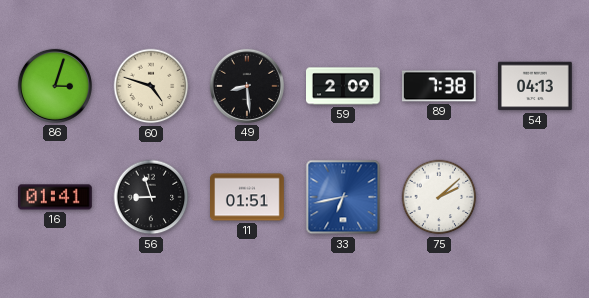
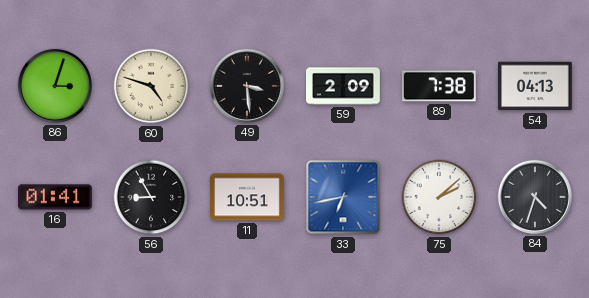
49: 8:29 -> 3:29
56: 8:57 -> 8:55
11: 01:51 -> 10:51
84: none -> 4:33
